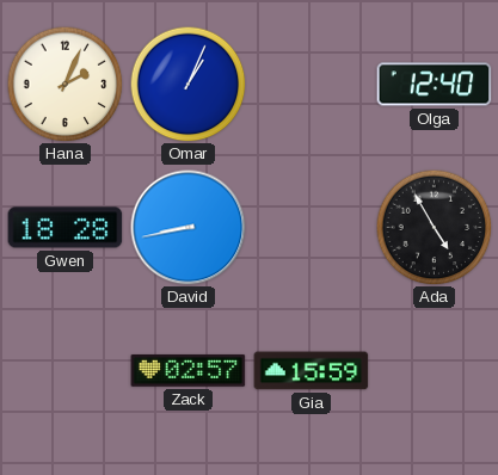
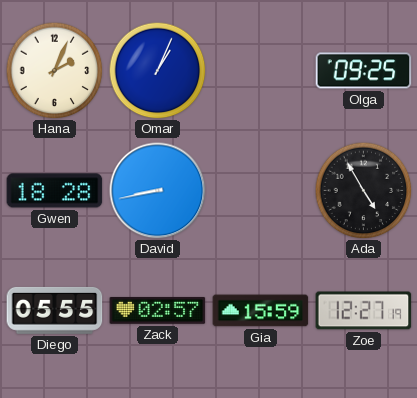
Olga: 12:40 -> 09:25
Diego: none -> 05:55
Zoe: none -> 12:27
